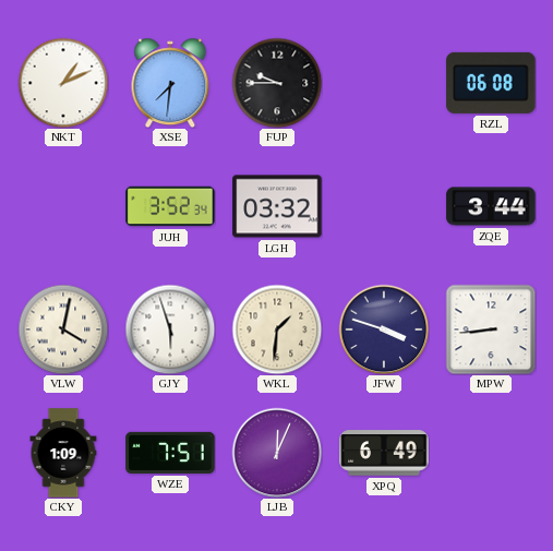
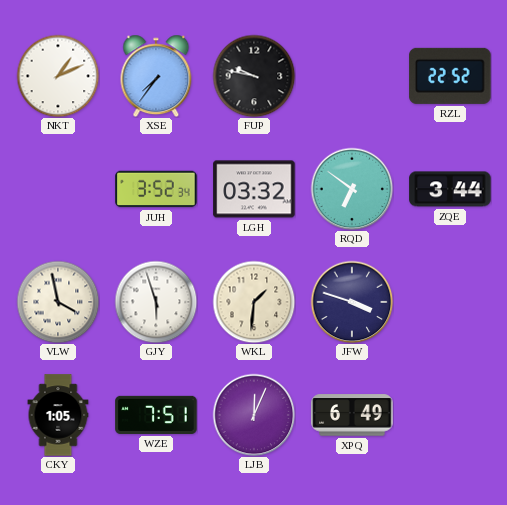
XSE: 7:31 -> 7:36
FUP: 9:45 -> 9:47
RZL: 06:08 -> 22:52
RQD: none -> 6:51
VLW: 4:02 -> 3:58
MPW: 8:44 -> none
CKY: 1:09 -> 1:05
